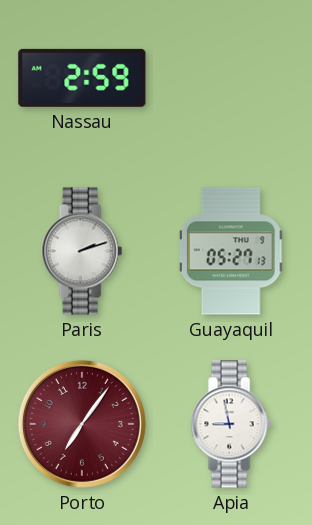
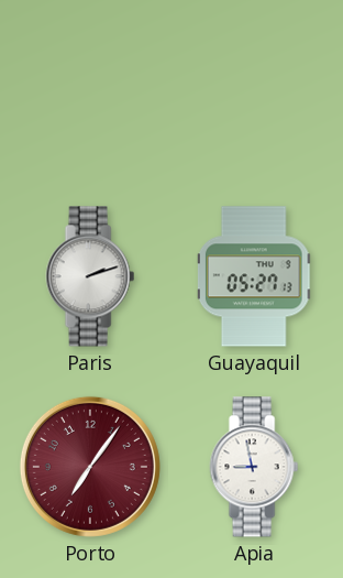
Nassau: 2:59 -> none
